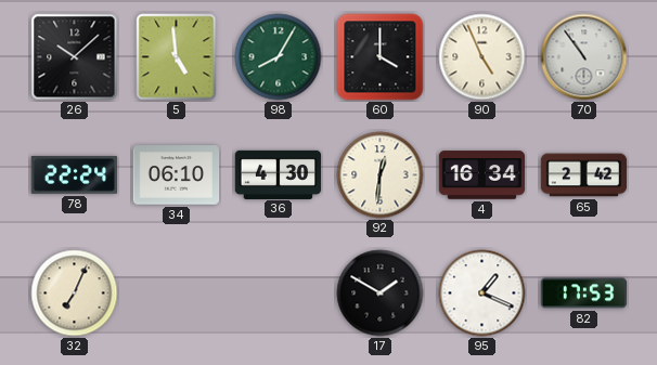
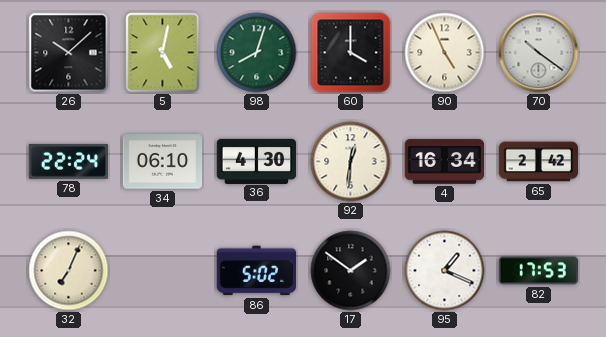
5: 4:59 -> 5:02
98: 8:05 -> 8:03
70: 10:54 -> 10:21
86: none -> 5:02
17: 1:50 -> 1:51
